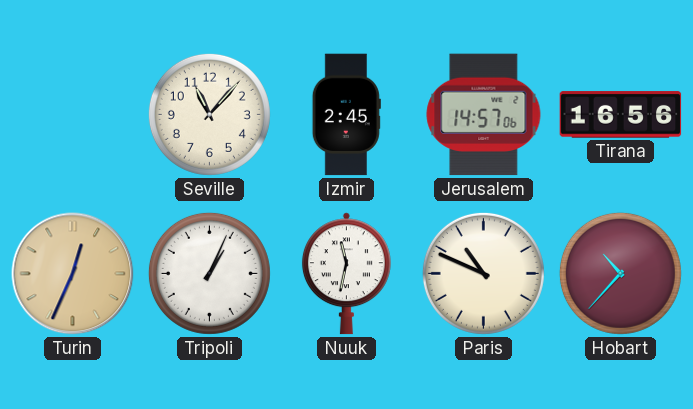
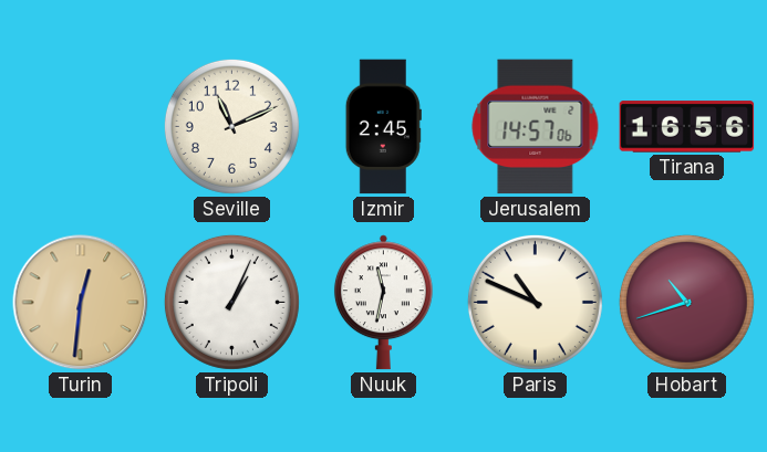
Seville: 11:07 -> 11:11
Turin: 12:34 -> 12:31
Hobart: 10:37 -> 10:42
